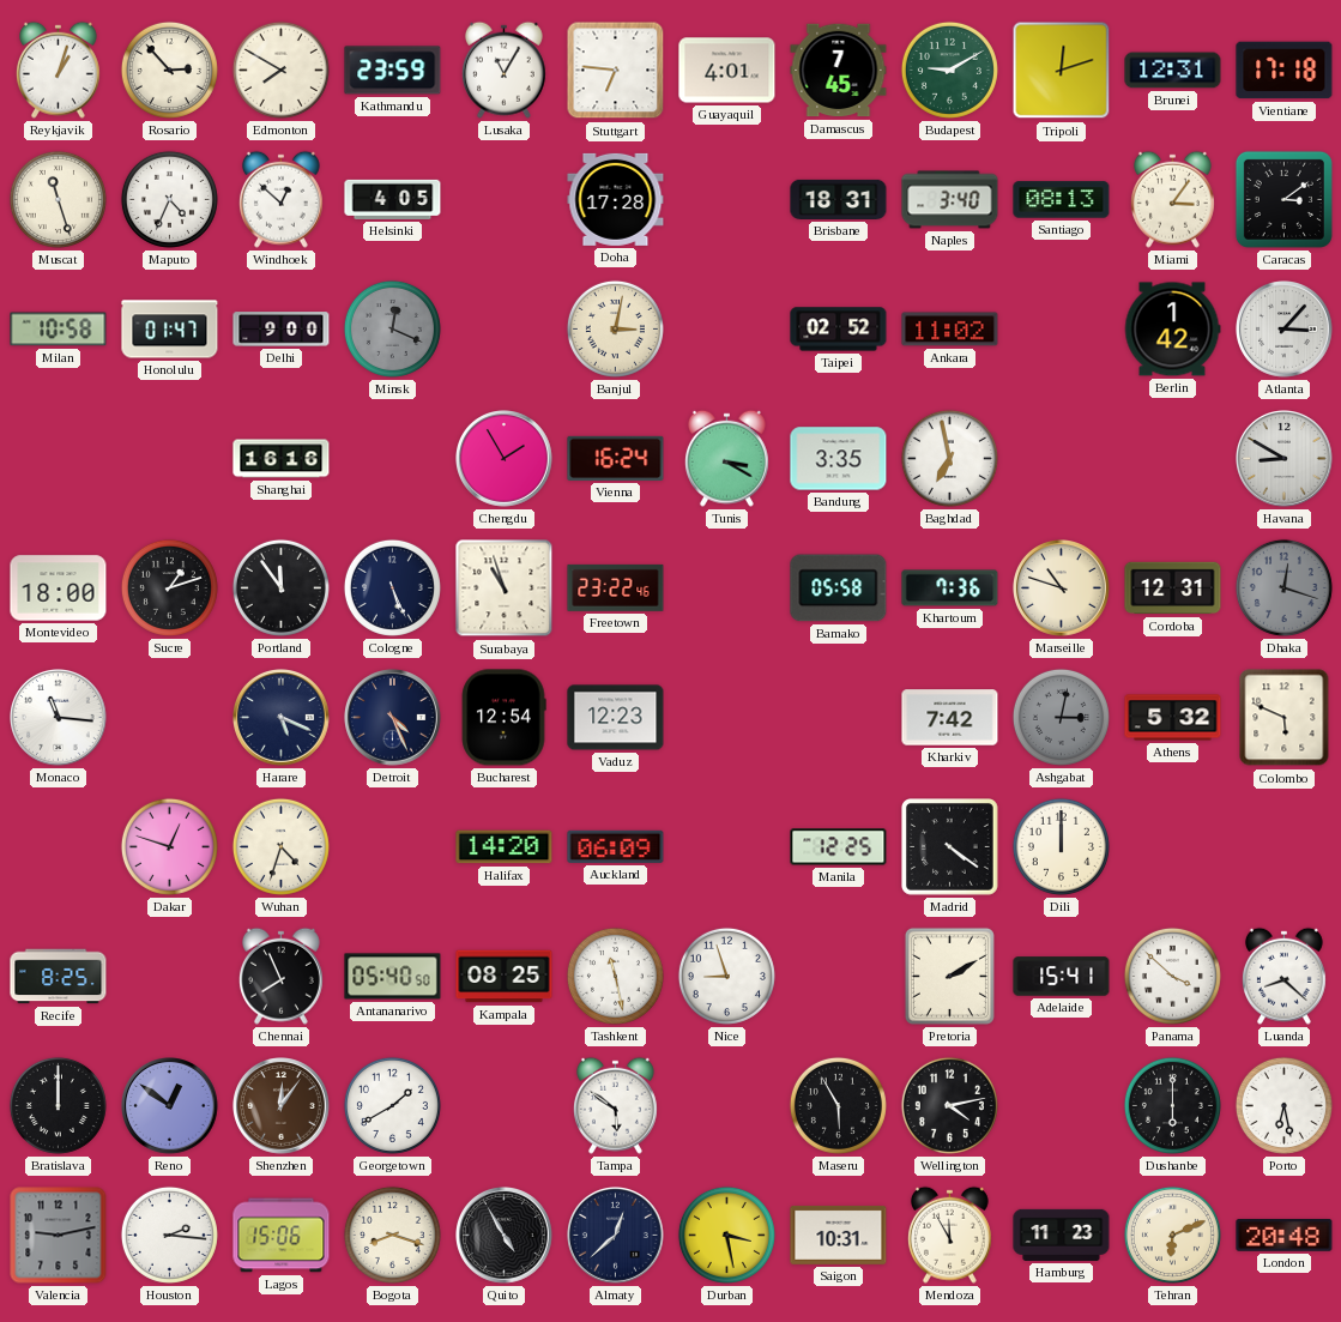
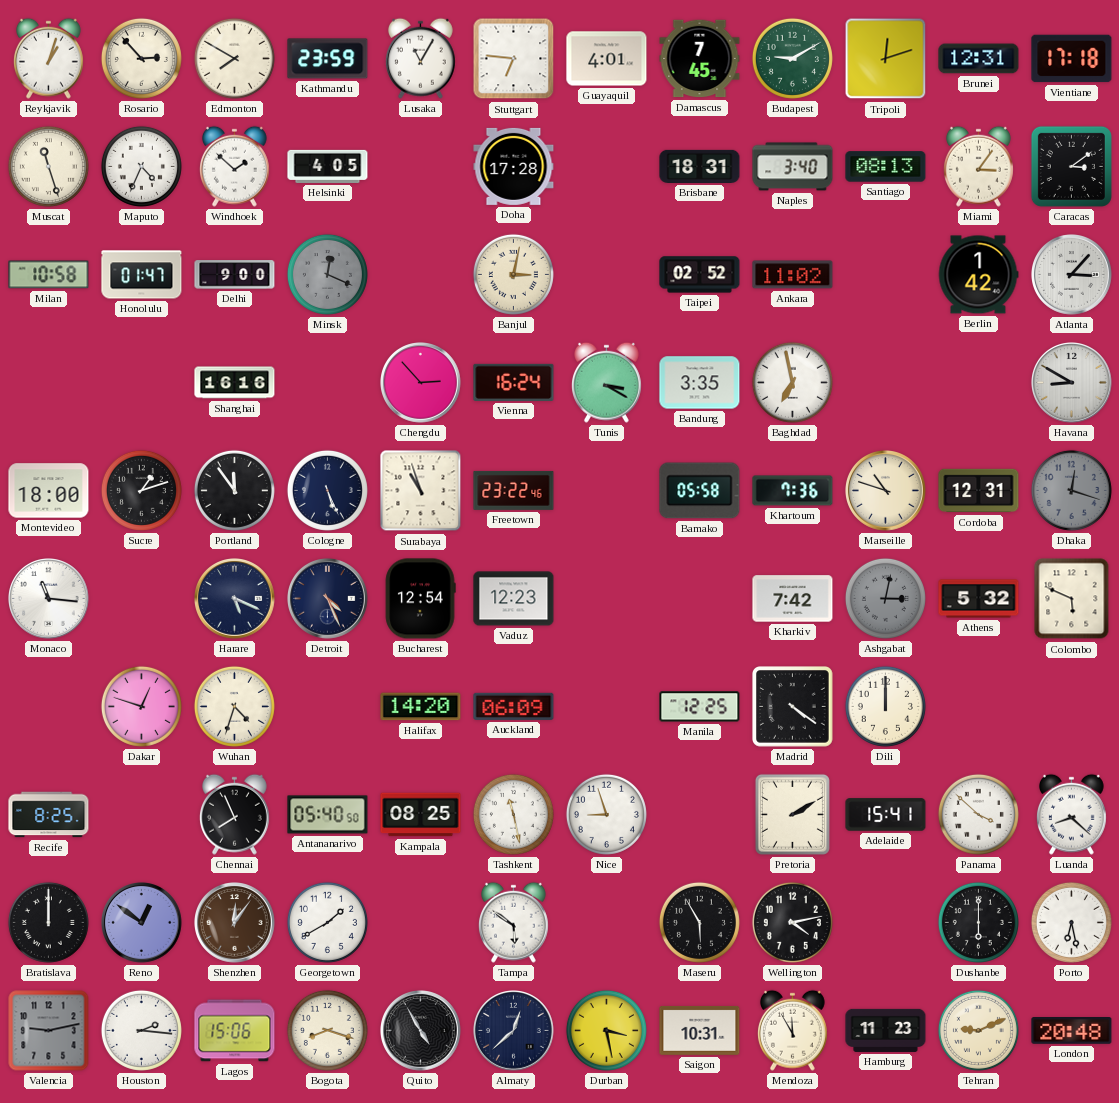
Windhoek: 12:52 -> 1:52
Chengdu: 1:55 -> 2:53
Tehran: 6:11 -> 9:11
